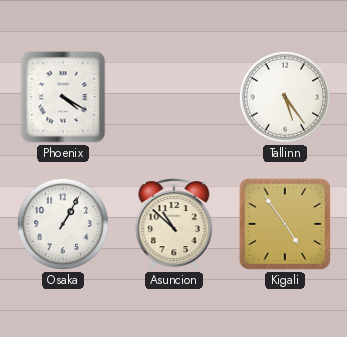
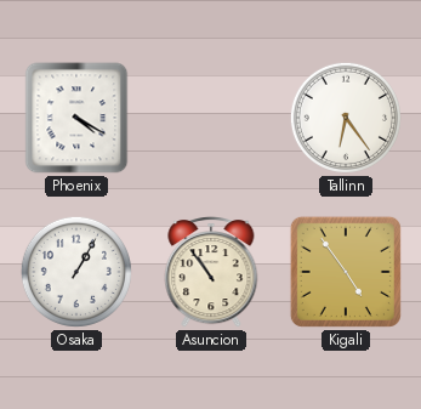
Tallinn: 5:24 -> 6:24
Asuncion: 10:52 -> 10:54
